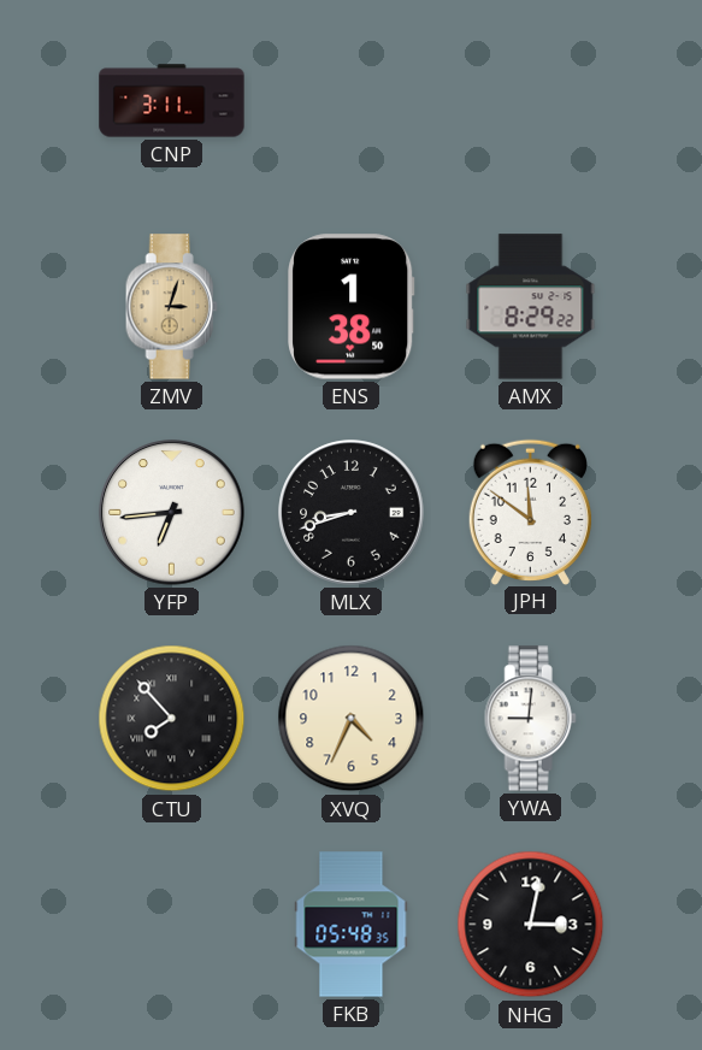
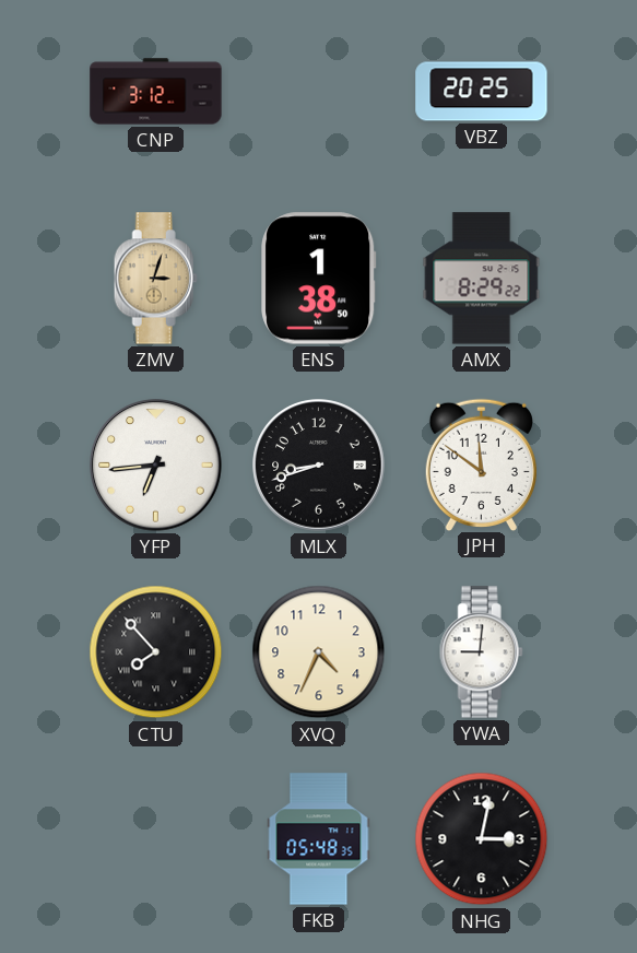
CNP: 3:11 -> 3:12
VBZ: none -> 20:25
